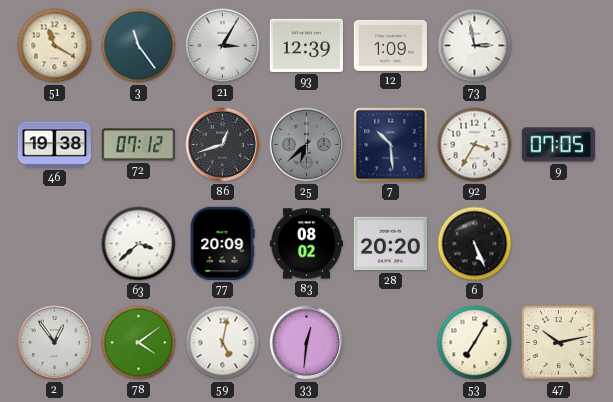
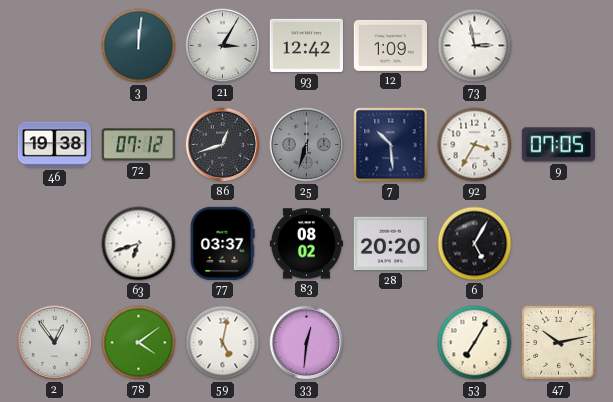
51: 11:20 -> none
3: 11:24 -> 12:01
93: 12:39 -> 12:42
25: 6:38 -> 6:33
63: 3:38 -> 6:42
77: 20:09 -> 03:37
6: 5:26 -> 5:05
